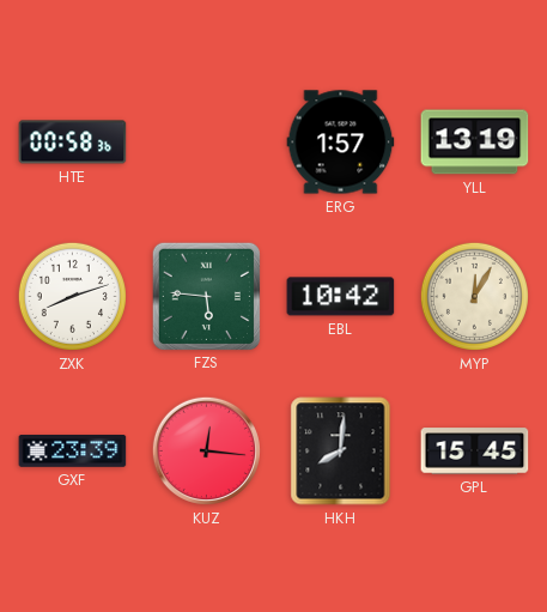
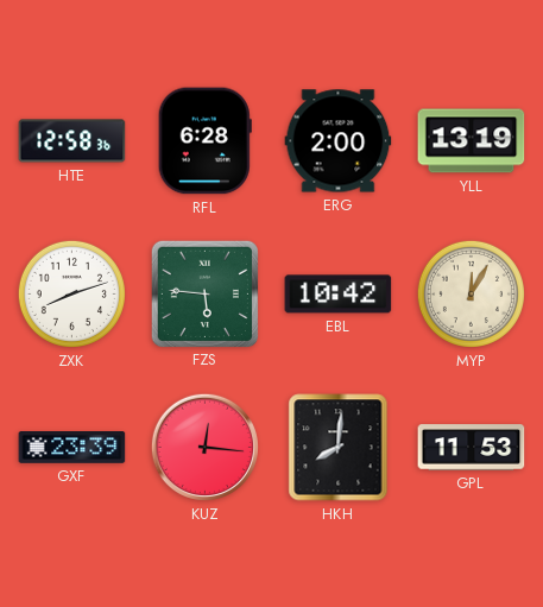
HTE: 00:58 -> 12:58
RFL: none -> 6:28
ERG: 1:57 -> 2:00
GPL: 15:45 -> 11:53
